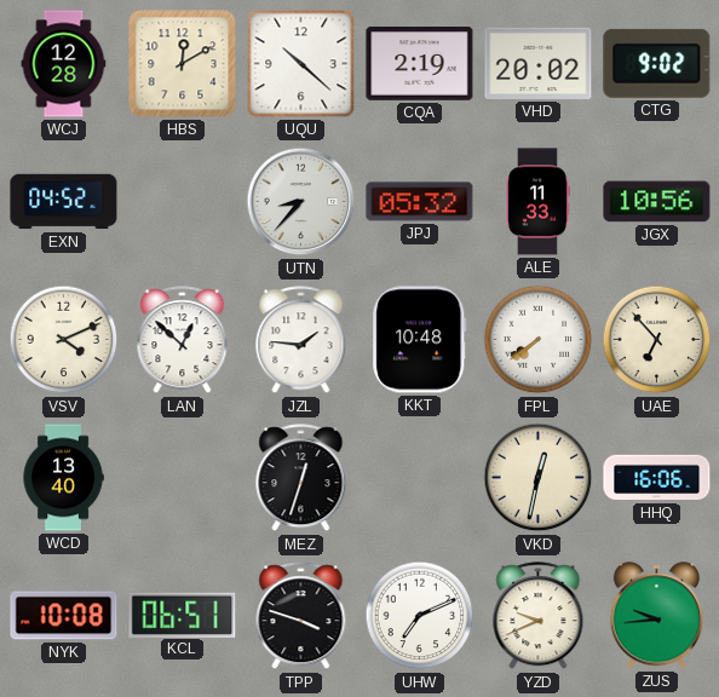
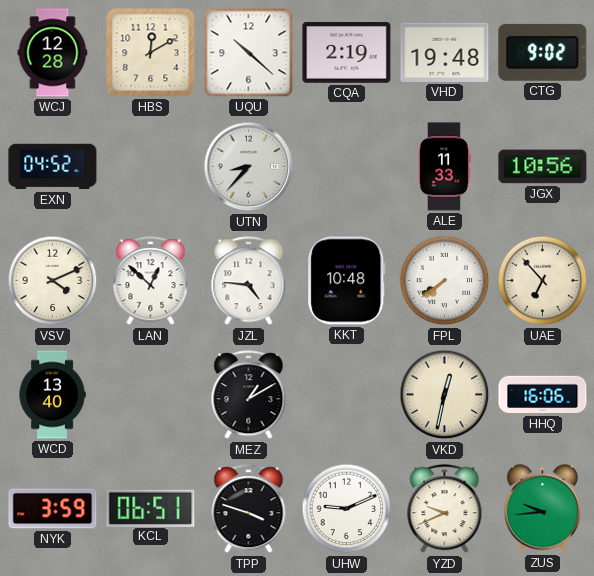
VHD: 20:02 -> 19:48
JPJ: 05:32 -> none
JZL: 1:46 -> 4:46
MEZ: 12:33 -> 1:10
NYK: 10:08 -> 3:59
UHW: 7:11 -> 9:11
